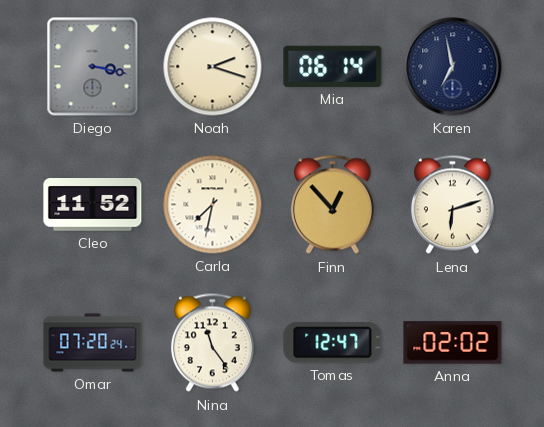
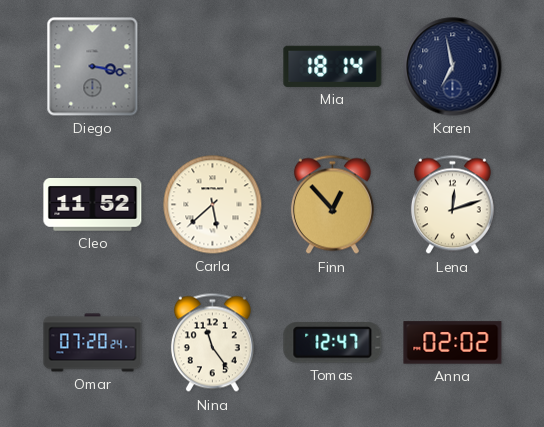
Noah: 2:18 -> none
Mia: 06:14 -> 18:14
Carla: 7:32 -> 5:38
Lena: 6:12 -> 12:12
